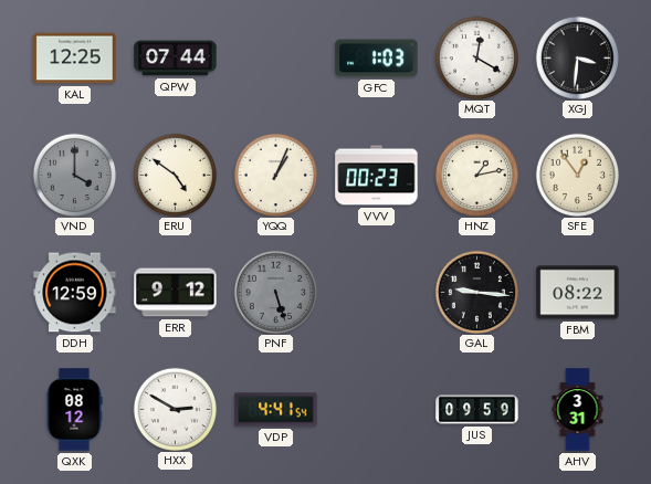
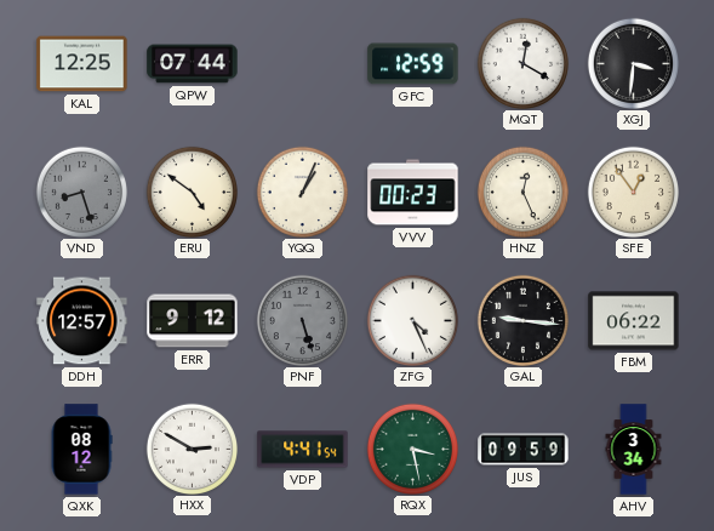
GFC: 1:03 -> 12:59
VND: 4:00 -> 8:27
HNZ: 1:13 -> 12:26
DDH: 12:59 -> 12:57
ZFG: none -> 4:26
FBM: 08:22 -> 06:22
RQX: none -> 3:28
AHV: 3:31 -> 3:34
